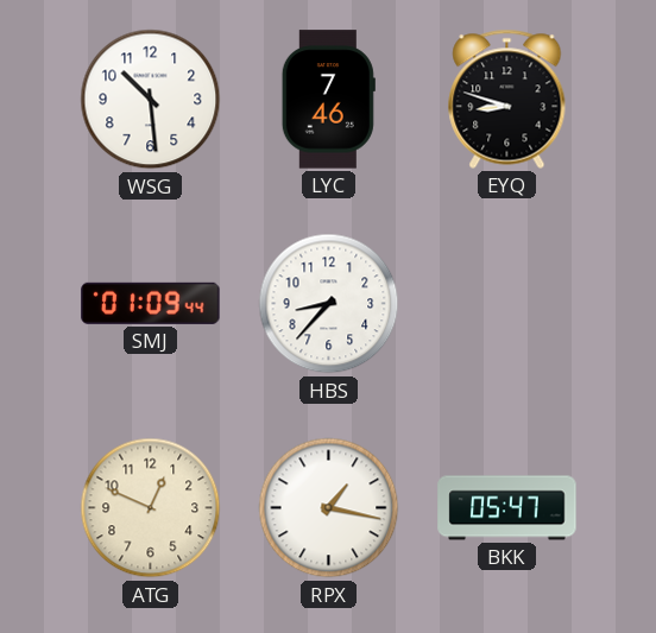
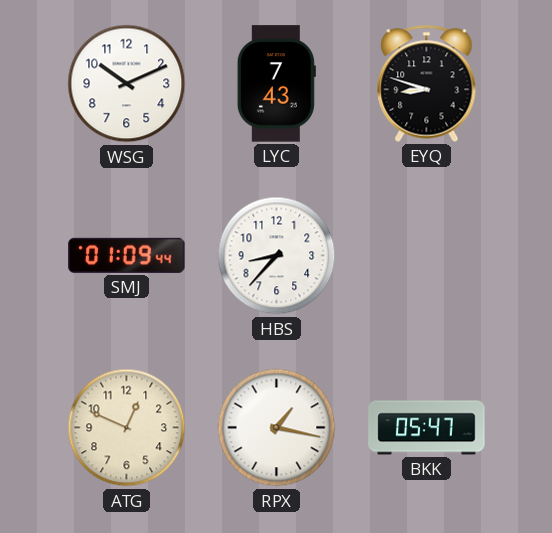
WSG: 10:29 -> 10:11
LYC: 7:46 -> 7:43
